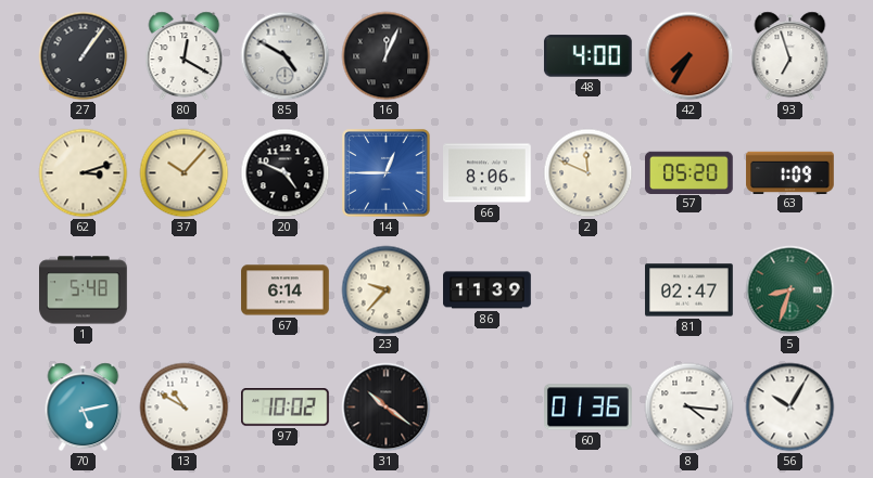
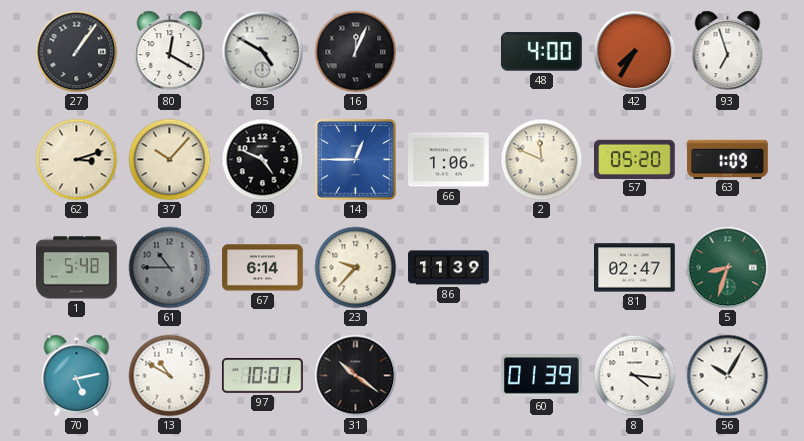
66: 8:06 -> 1:06
61: none -> 10:45
97: 10:02 -> 10:01
60: 01:36 -> 01:39
